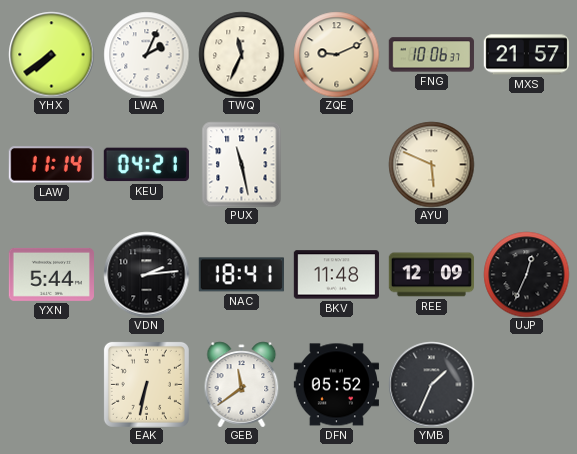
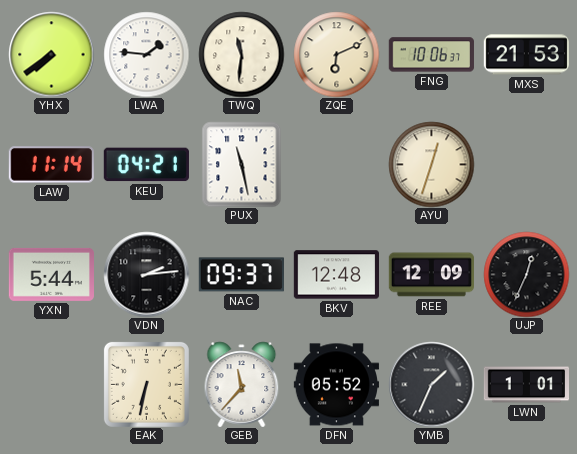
LWA: 2:04 -> 1:46
TWQ: 11:34 -> 11:31
ZQE: 9:11 -> 6:11
MXS: 21:57 -> 21:53
AYU: 5:49 -> 12:33
NAC: 18:41 -> 09:37
BKV: 11:48 -> 12:48
GEB: 11:39 -> 11:37
LWN: none -> 1:01
